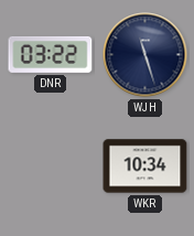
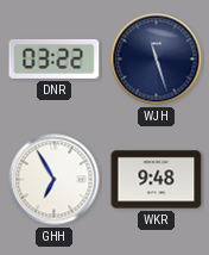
GHH: none -> 6:55
WKR: 10:34 -> 9:48
